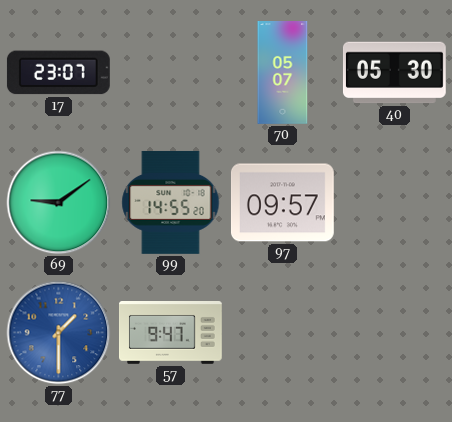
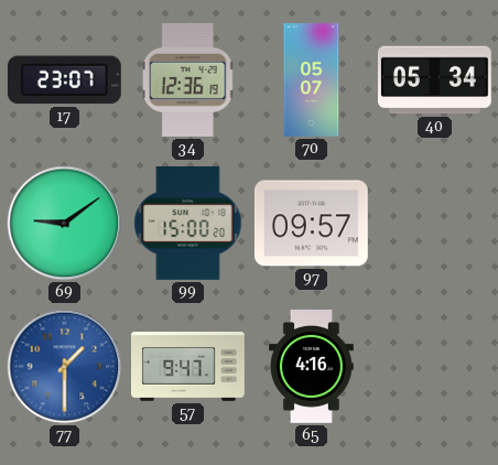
34: none -> 12:36
40: 05:30 -> 05:34
99: 14:55 -> 15:00
65: none -> 4:16
